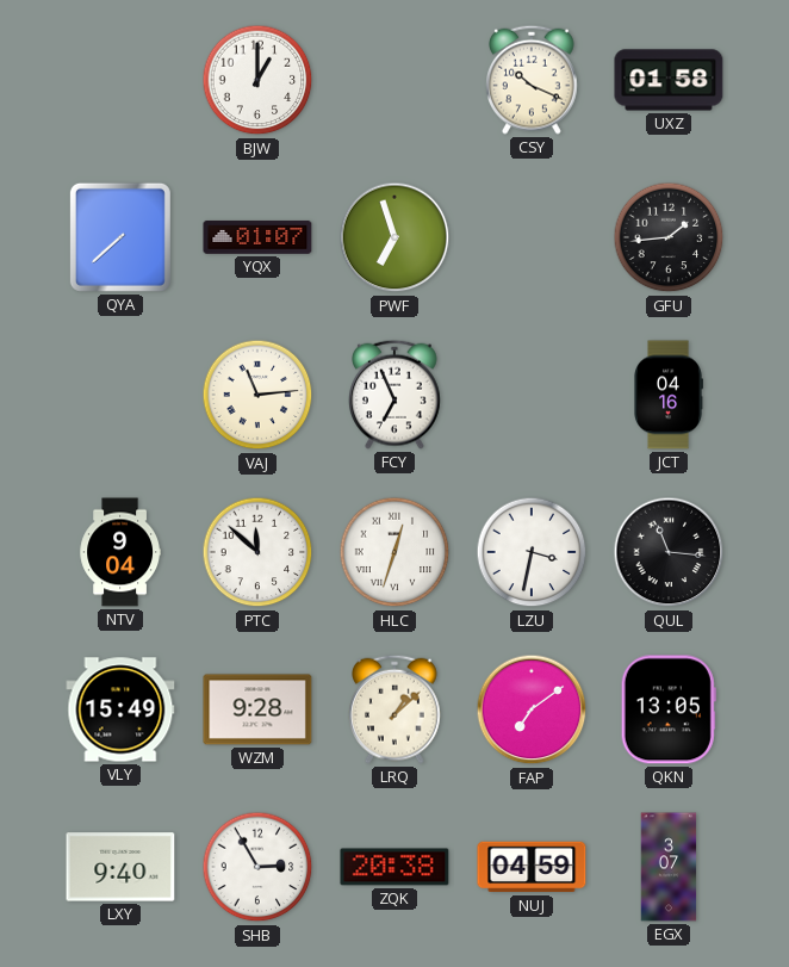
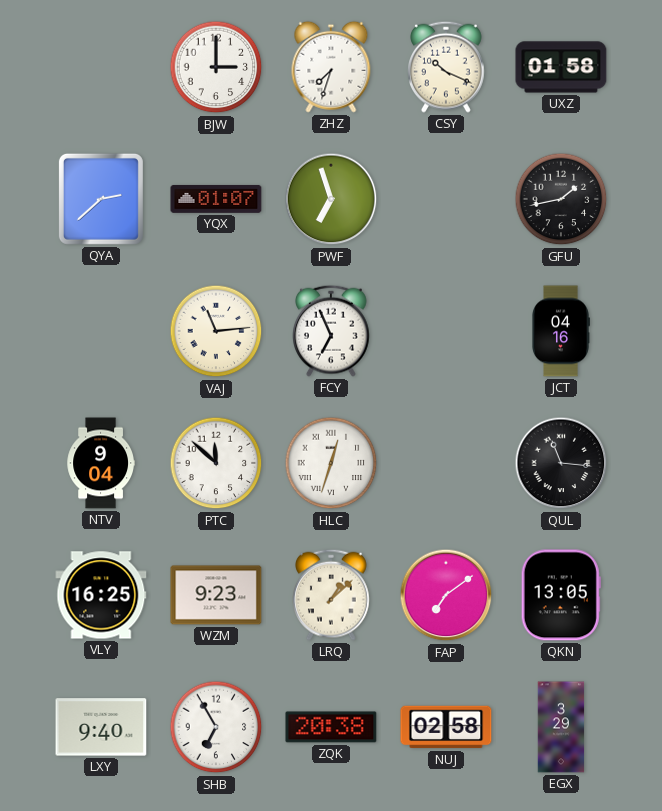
BJW: 1:00 -> 3:00
ZHZ: none -> 7:33
QYA: 7:38 -> 2:38
GFU: 1:44 -> 1:43
LZU: 3:32 -> none
VLY: 15:49 -> 16:25
WZM: 9:28 -> 9:23
SHB: 2:55 -> 6:55
NUJ: 04:59 -> 02:58
EGX: 3:07 -> 3:29
